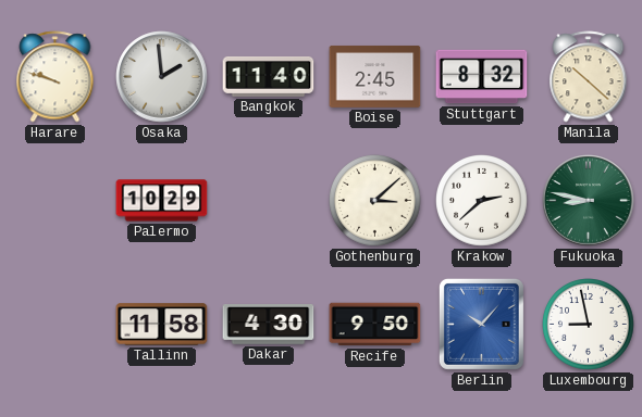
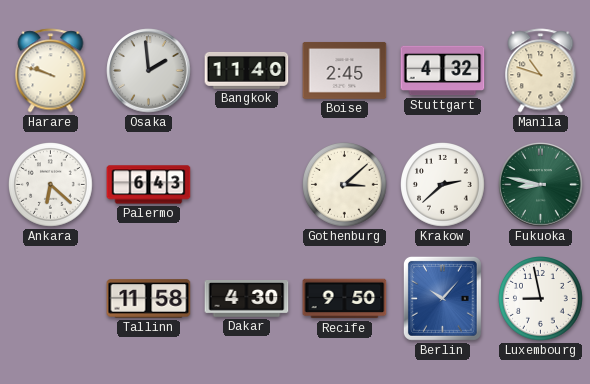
Stuttgart: 8:32 -> 4:32
Manila: 10:22 -> 10:48
Ankara: none -> 6:22
Palermo: 10:29 -> 6:43
